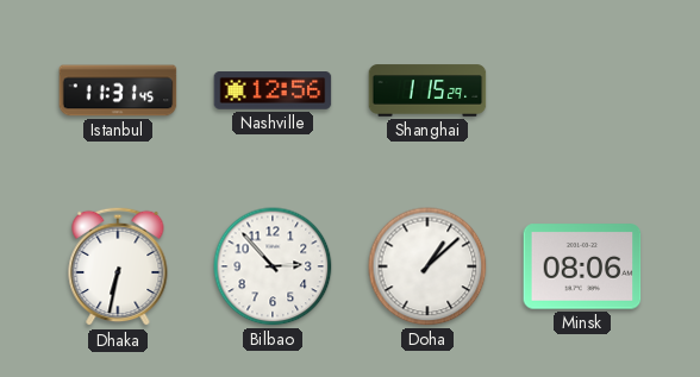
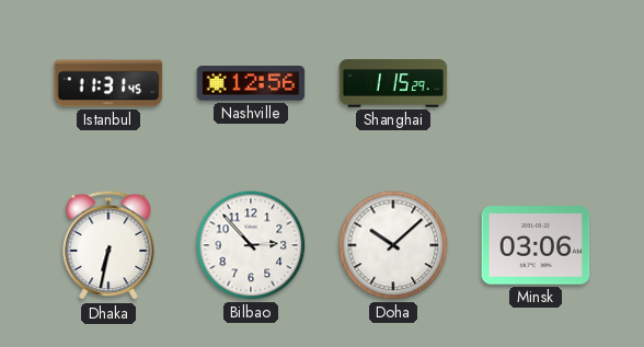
Doha: 1:08 -> 10:08
Minsk: 08:06 -> 03:06
